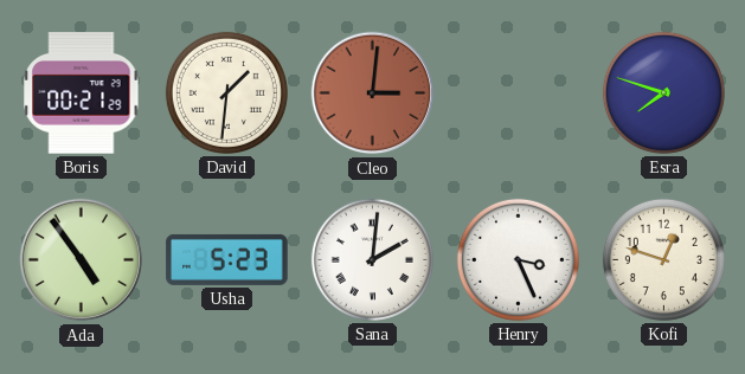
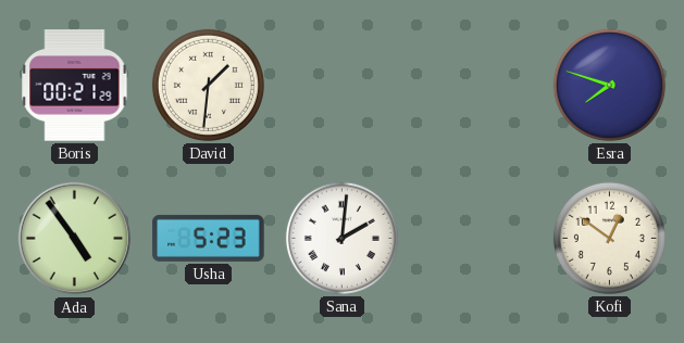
Cleo: 3:01 -> none
Henry: 3:26 -> none
Kofi: 12:48 -> 12:51
